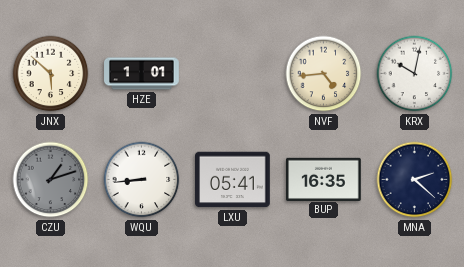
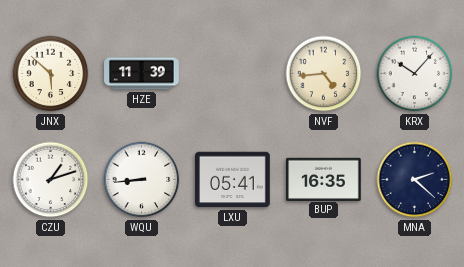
HZE: 1:01 -> 11:39
KRX: 10:02 -> 10:07
CZU dial: grey -> white
